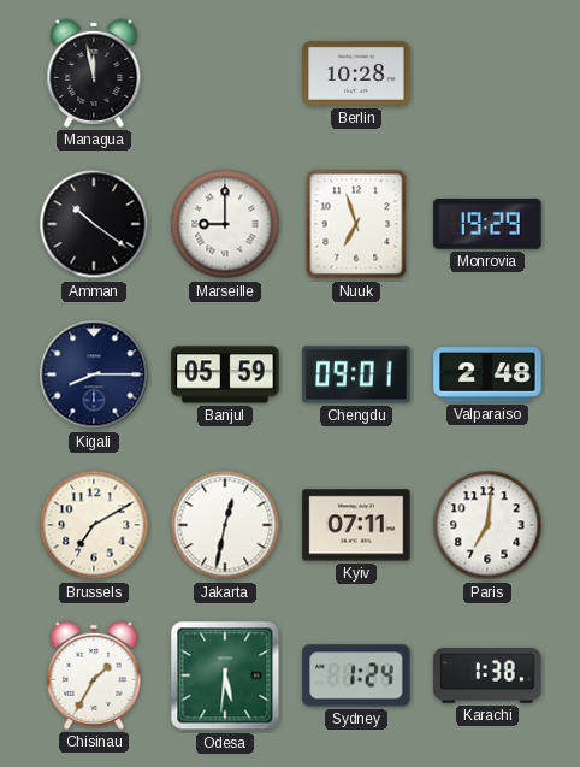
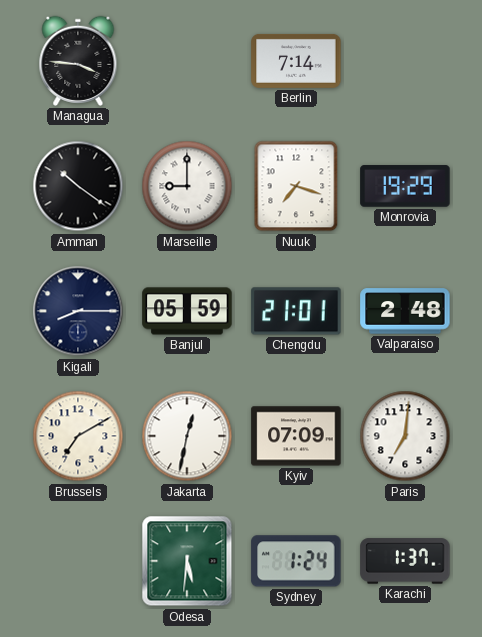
Managua: 11:58 -> 3:46
Berlin: 10:28 -> 7:14
Nuuk: 6:57 -> 7:18
Chengdu: 09:01 -> 21:01
Kyiv: 07:11 -> 07:09
Chisinau: 1:35 -> none
Karachi: 1:38 -> 1:37
